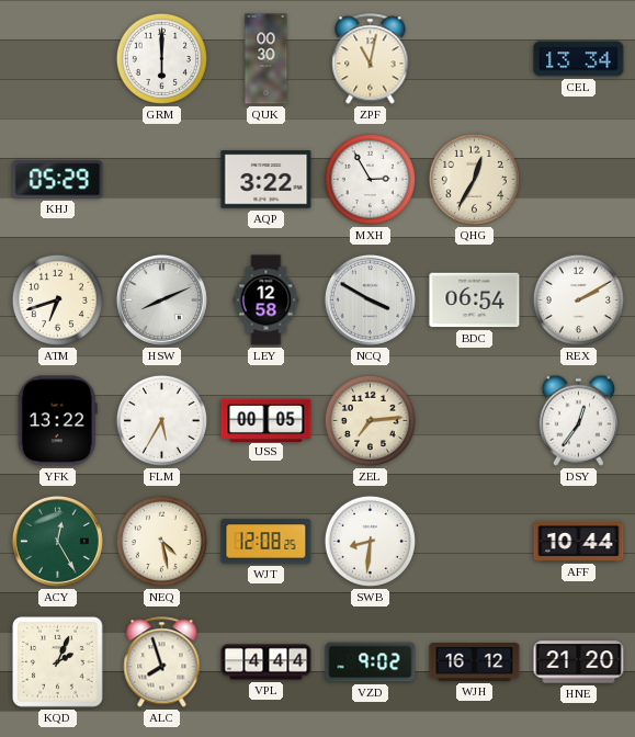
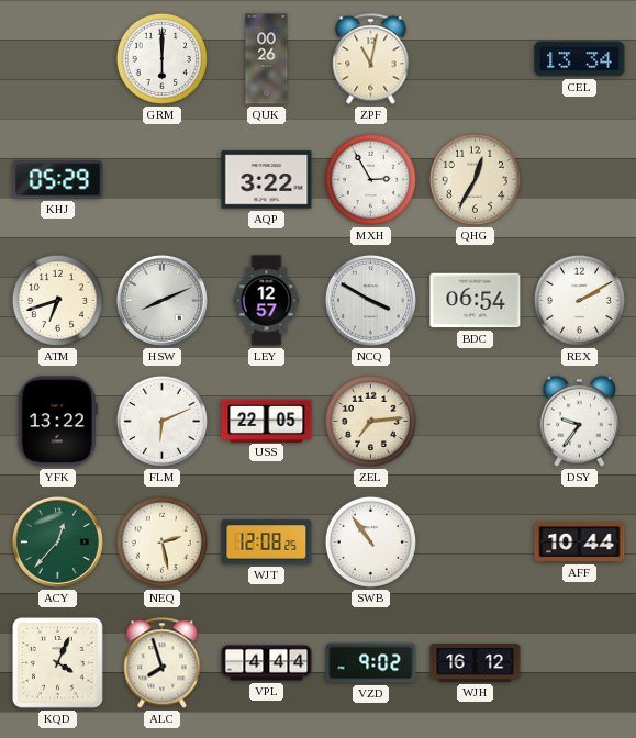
QUK: 00:30 -> 00:26
LEY: 12:58 -> 12:57
FLM: 5:35 -> 6:11
USS: 00:05 -> 22:05
DSY: 12:36 -> 9:36
ACY: 12:25 -> 12:37
NEQ: 4:28 -> 2:28
SWB: 8:31 -> 10:54
KQD: 2:04 -> 4:04
HNE: 21:20 -> none
